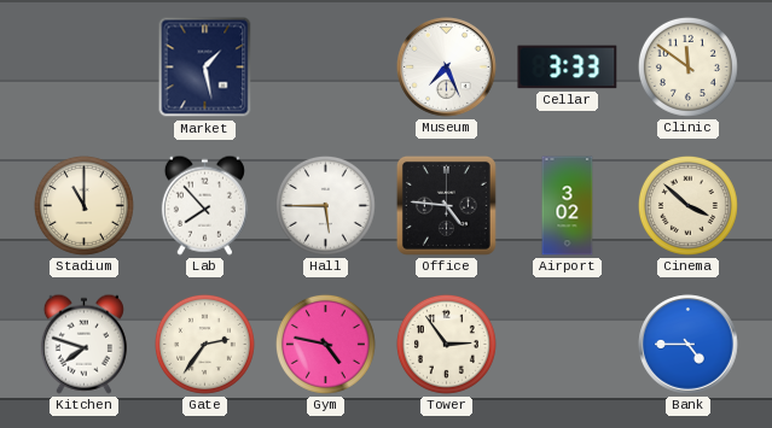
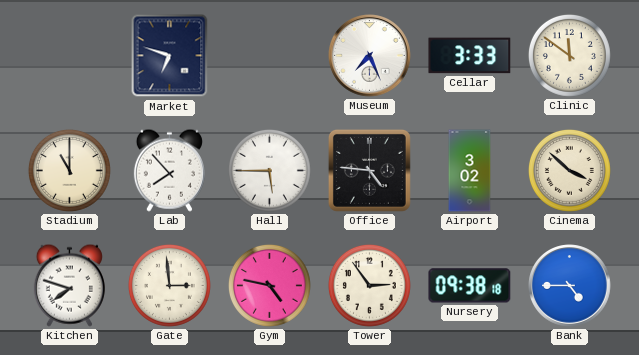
Market: 1:28 -> 6:48
Gate: 2:36 -> 2:59
Nursery: none -> 09:38
